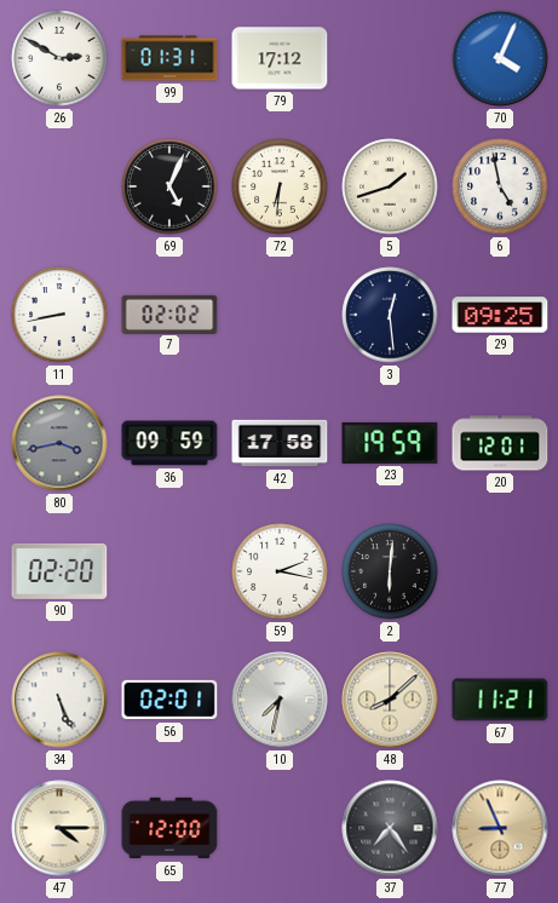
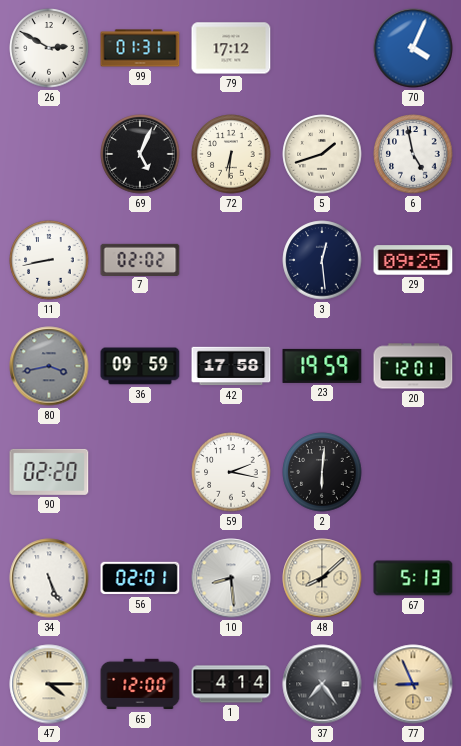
10: 7:32 -> 8:29
67: 11:21 -> 5:13
1: none -> 4:14
